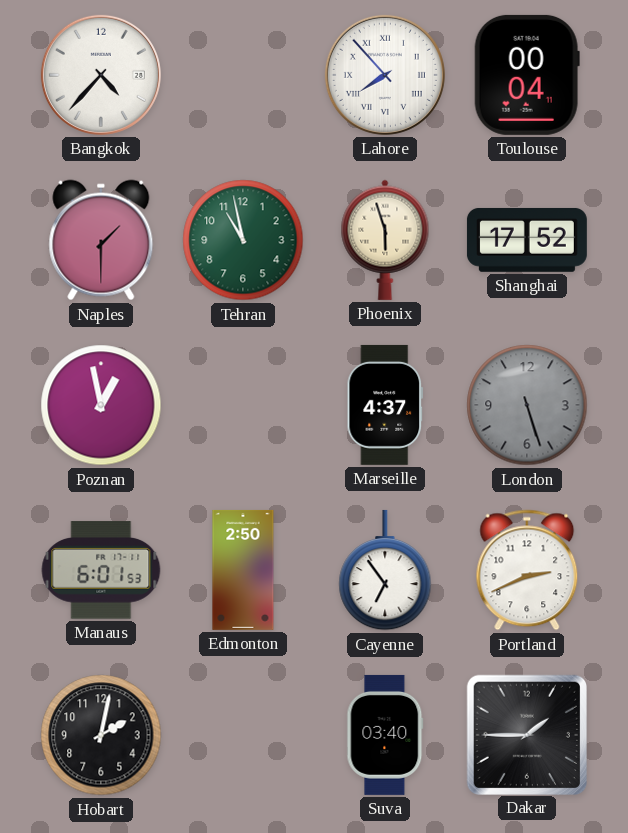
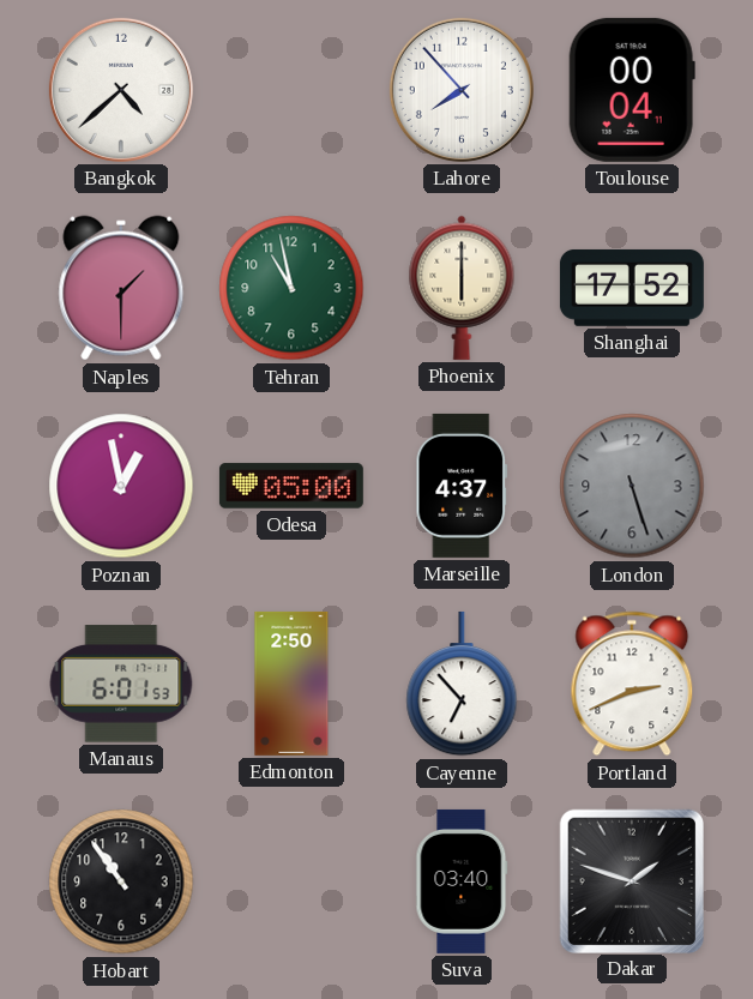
Bangkok: 4:37 -> 4:38
Lahore numerals: Roman -> Arabic
Phoenix: 5:57 -> 6:00
Odesa: none -> 05:00
Cayenne: 6:54 -> 6:53
Hobart: 2:02 -> 10:54
Dakar: 1:45 -> 1:48
